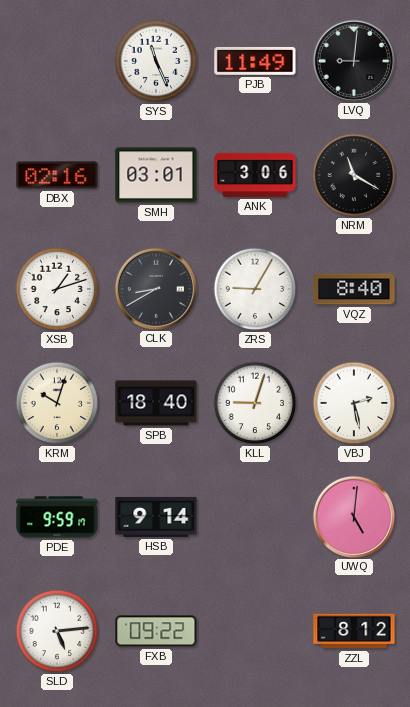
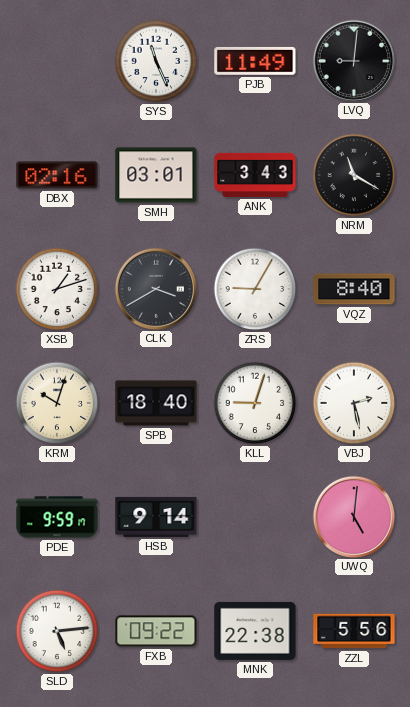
ANK: 3:06 -> 3:43
CLK: 8:40 -> 3:40
MNK: none -> 22:38
ZZL: 8:12 -> 5:56
